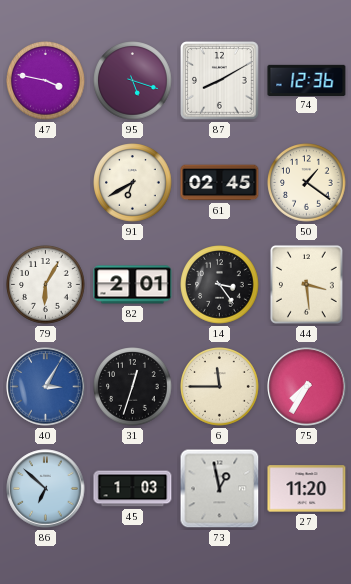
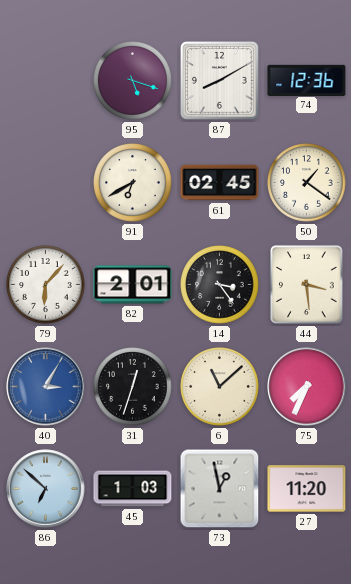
47: 3:47 -> none
79: 6:05 -> 6:07
6: 11:45 -> 11:08
75: 7:35 -> 7:34
